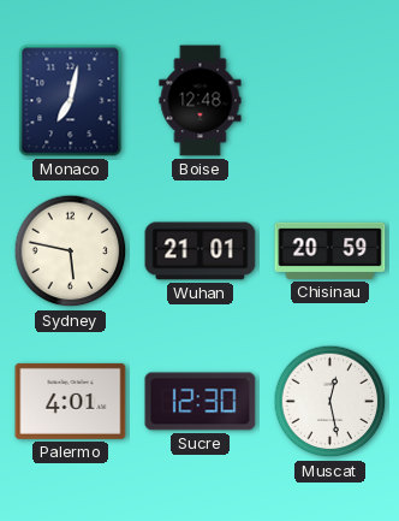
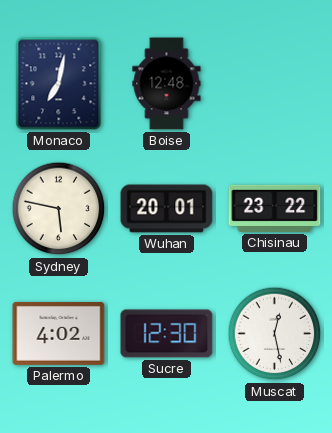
Wuhan: 21:01 -> 20:01
Chisinau: 20:59 -> 23:22
Palermo: 4:01 -> 4:02
